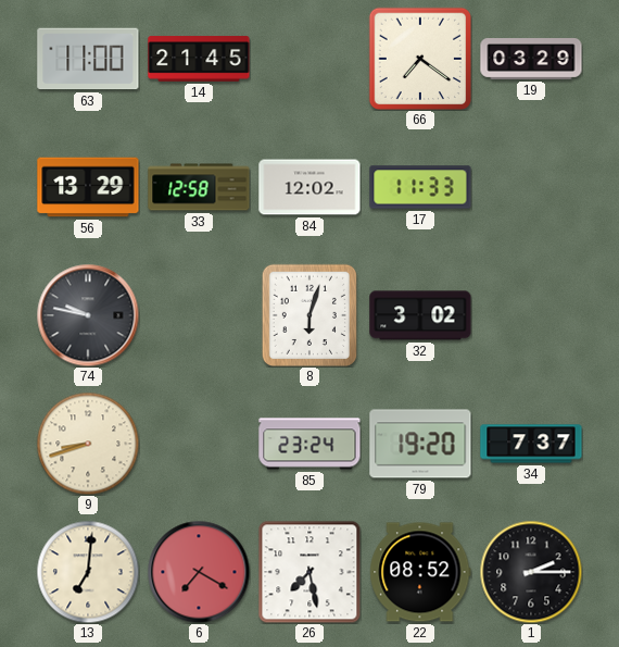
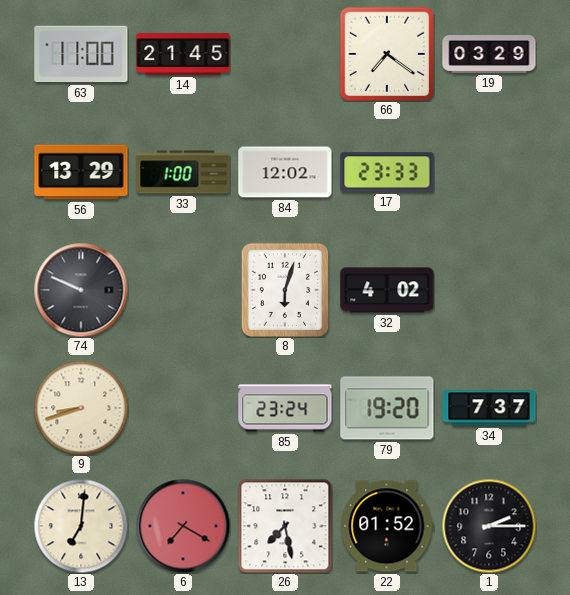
33: 12:58 -> 1:00
17: 11:33 -> 23:33
74: 9:47 -> 9:49
32: 3:02 -> 4:02
22: 08:52 -> 01:52
